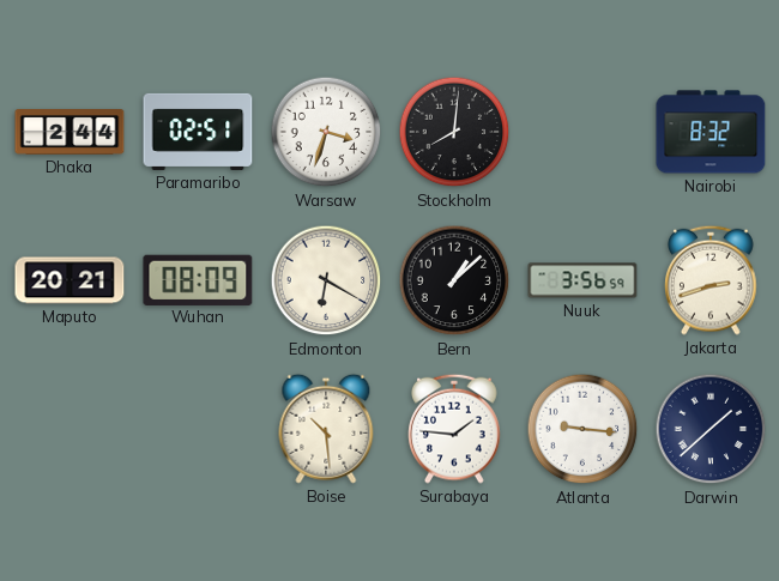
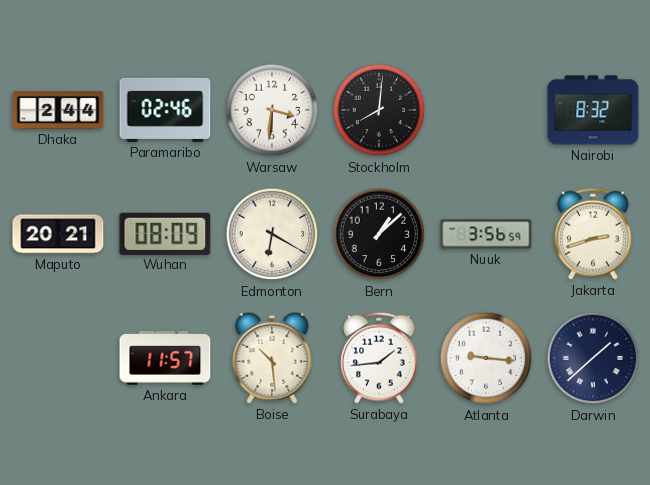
Paramaribo: 02:51 -> 02:46
Warsaw: 3:33 -> 3:31
Ankara: none -> 11:57
Surabaya: 1:46 -> 1:44
